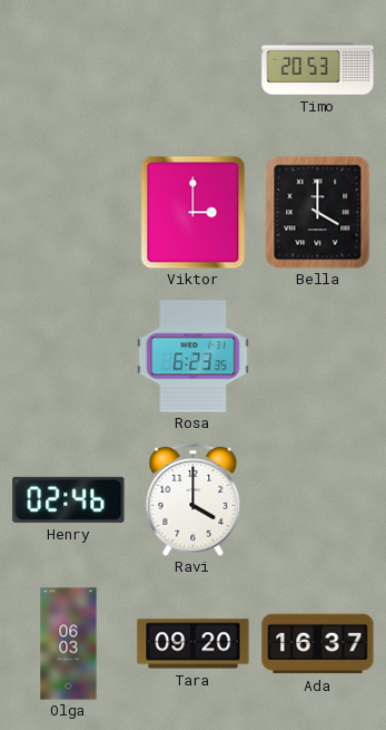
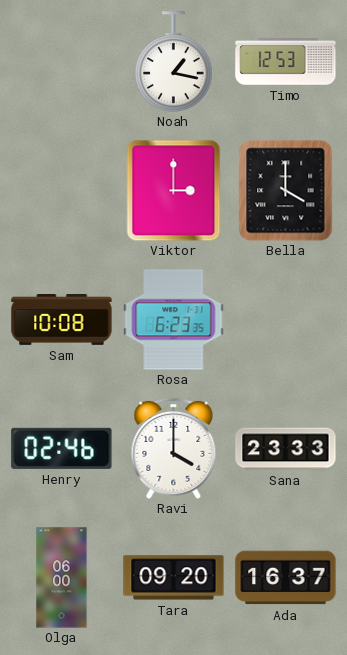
Noah: none -> 1:17
Timo: 20:53 -> 12:53
Sam: none -> 10:08
Sana: none -> 23:33
Olga: 06:03 -> 06:00
